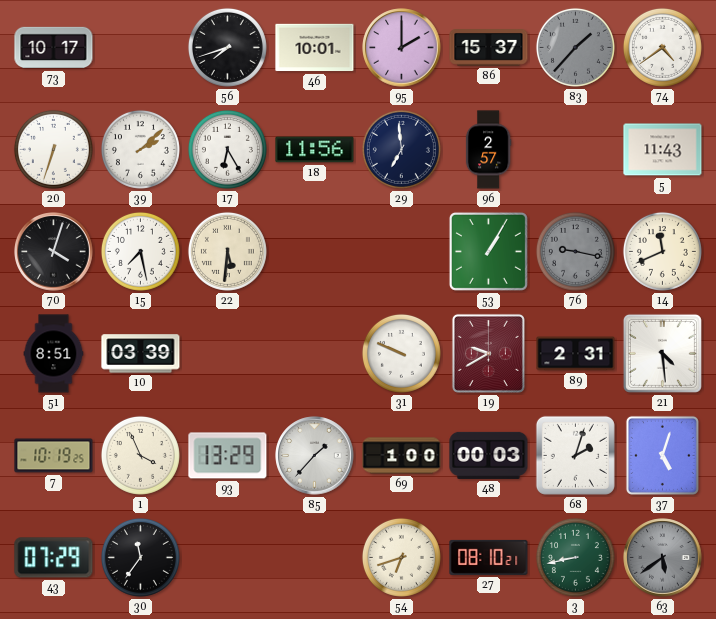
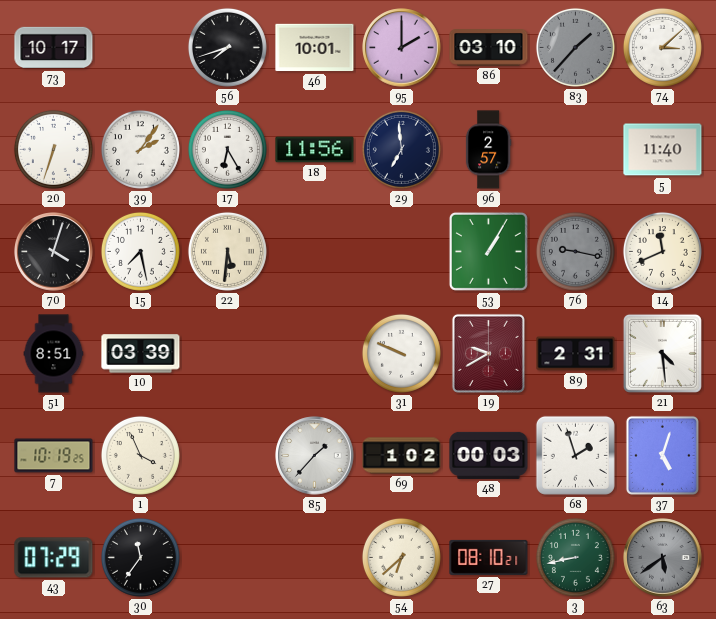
86: 15:37 -> 03:10
74: 4:39 -> 3:08
39: 2:08 -> 2:06
5: 11:43 -> 11:40
93: 13:29 -> none
69: 1:00 -> 1:02
68: 2:03 -> 1:57
54: 6:42 -> 6:38
